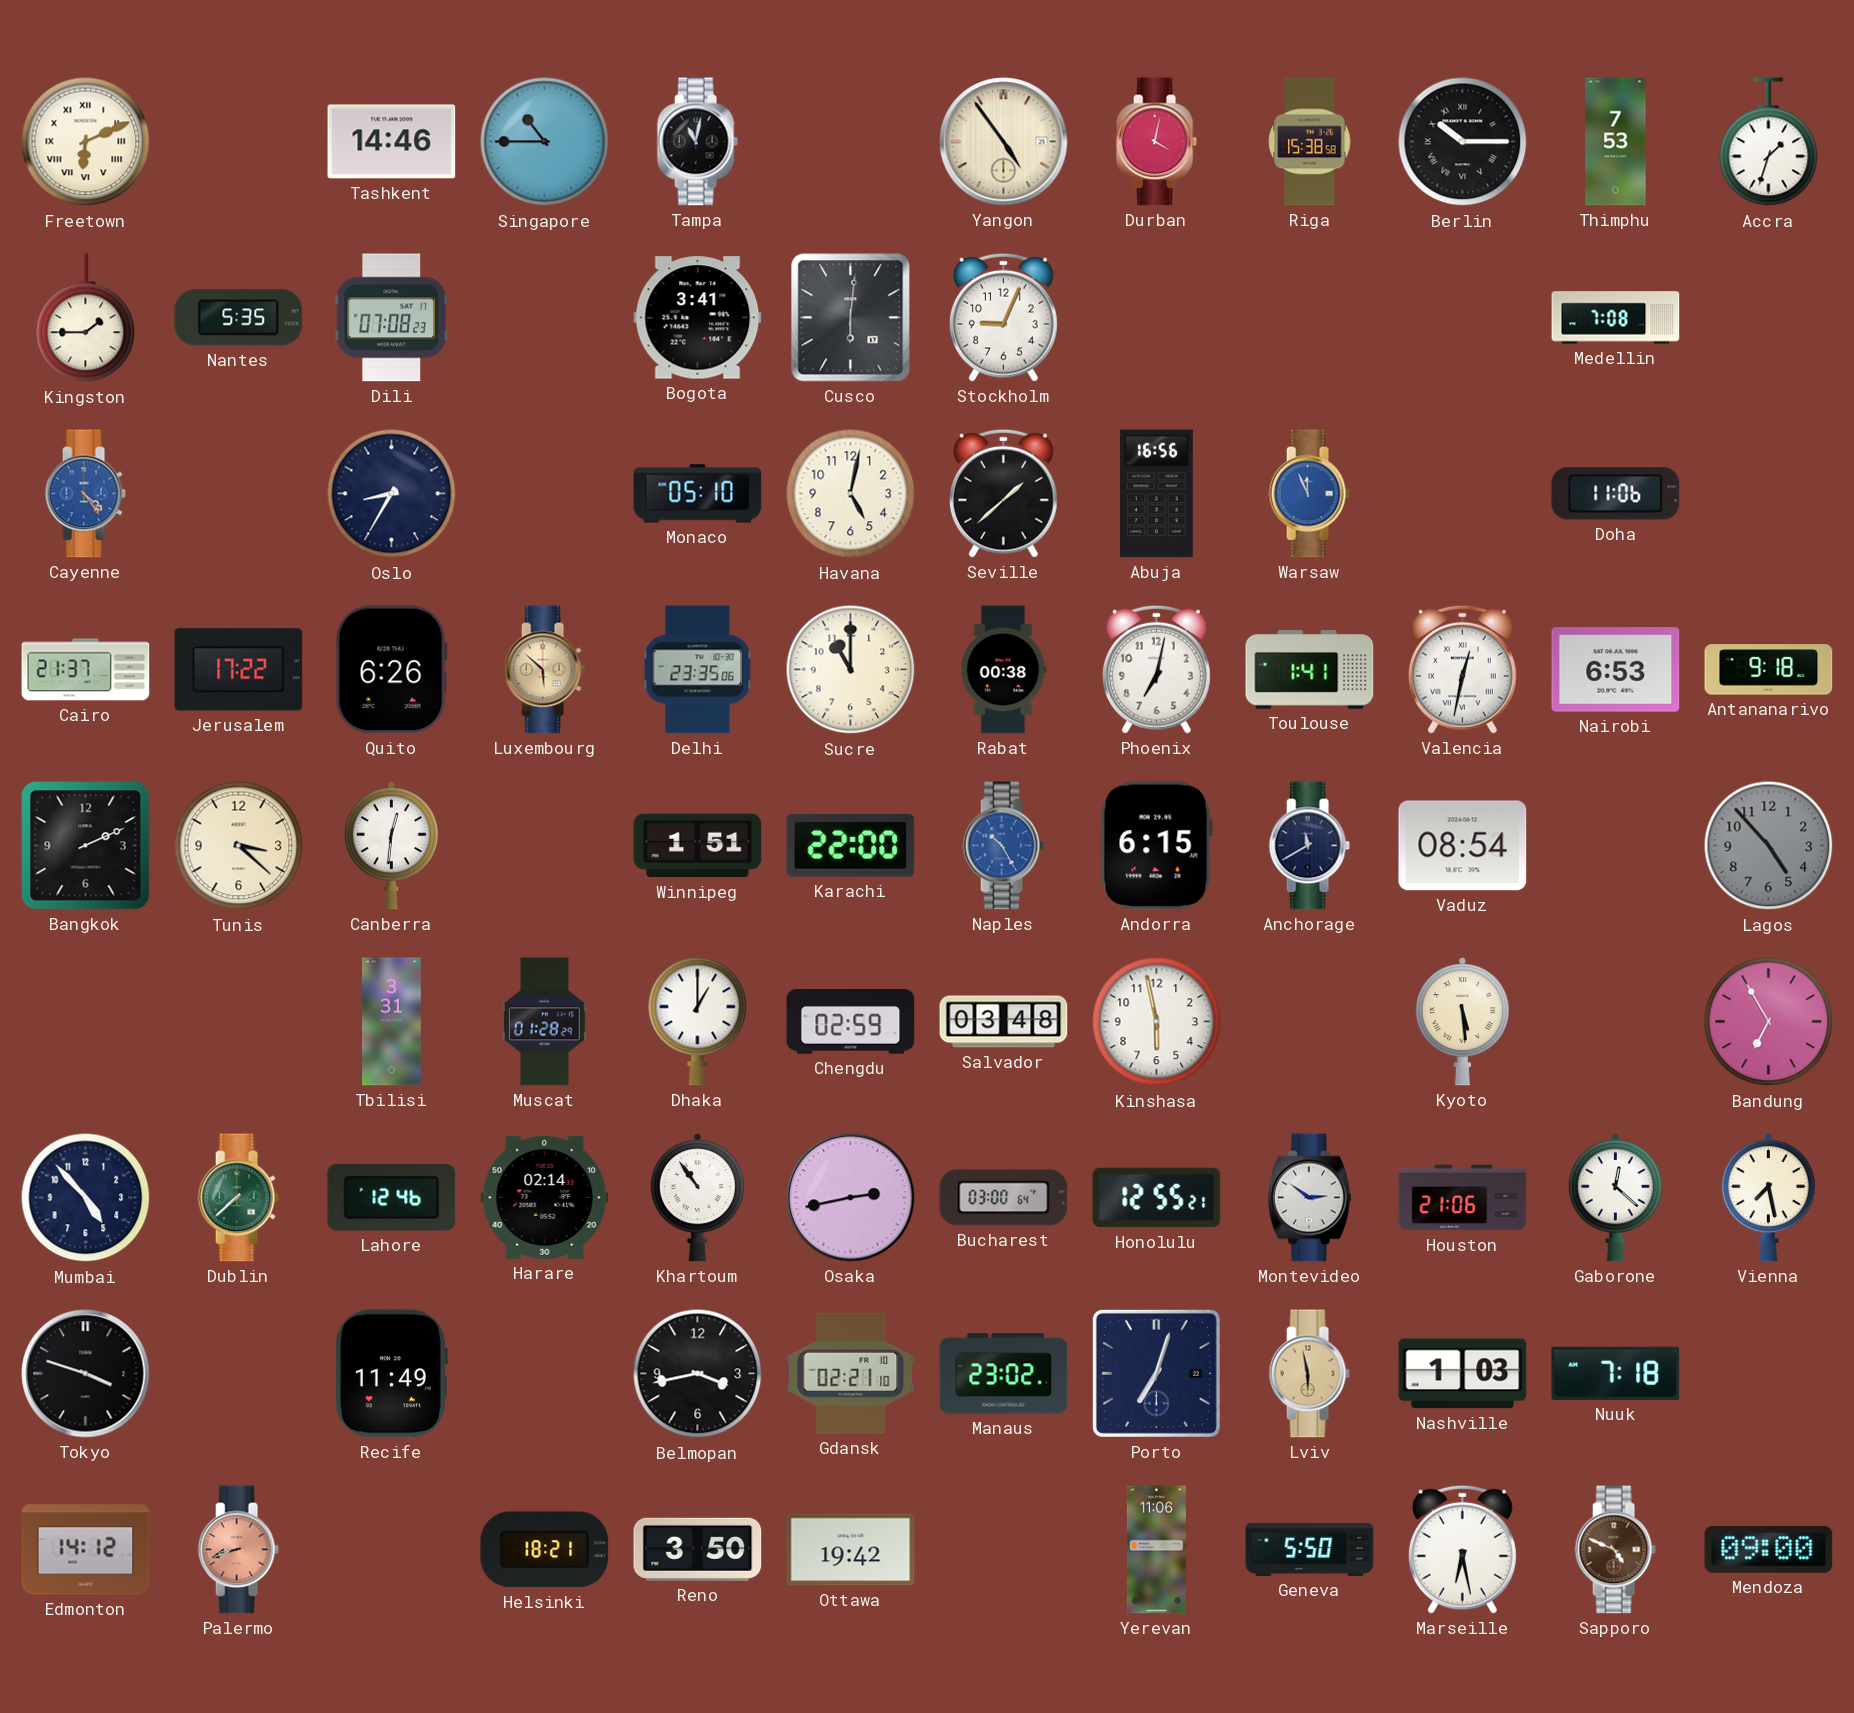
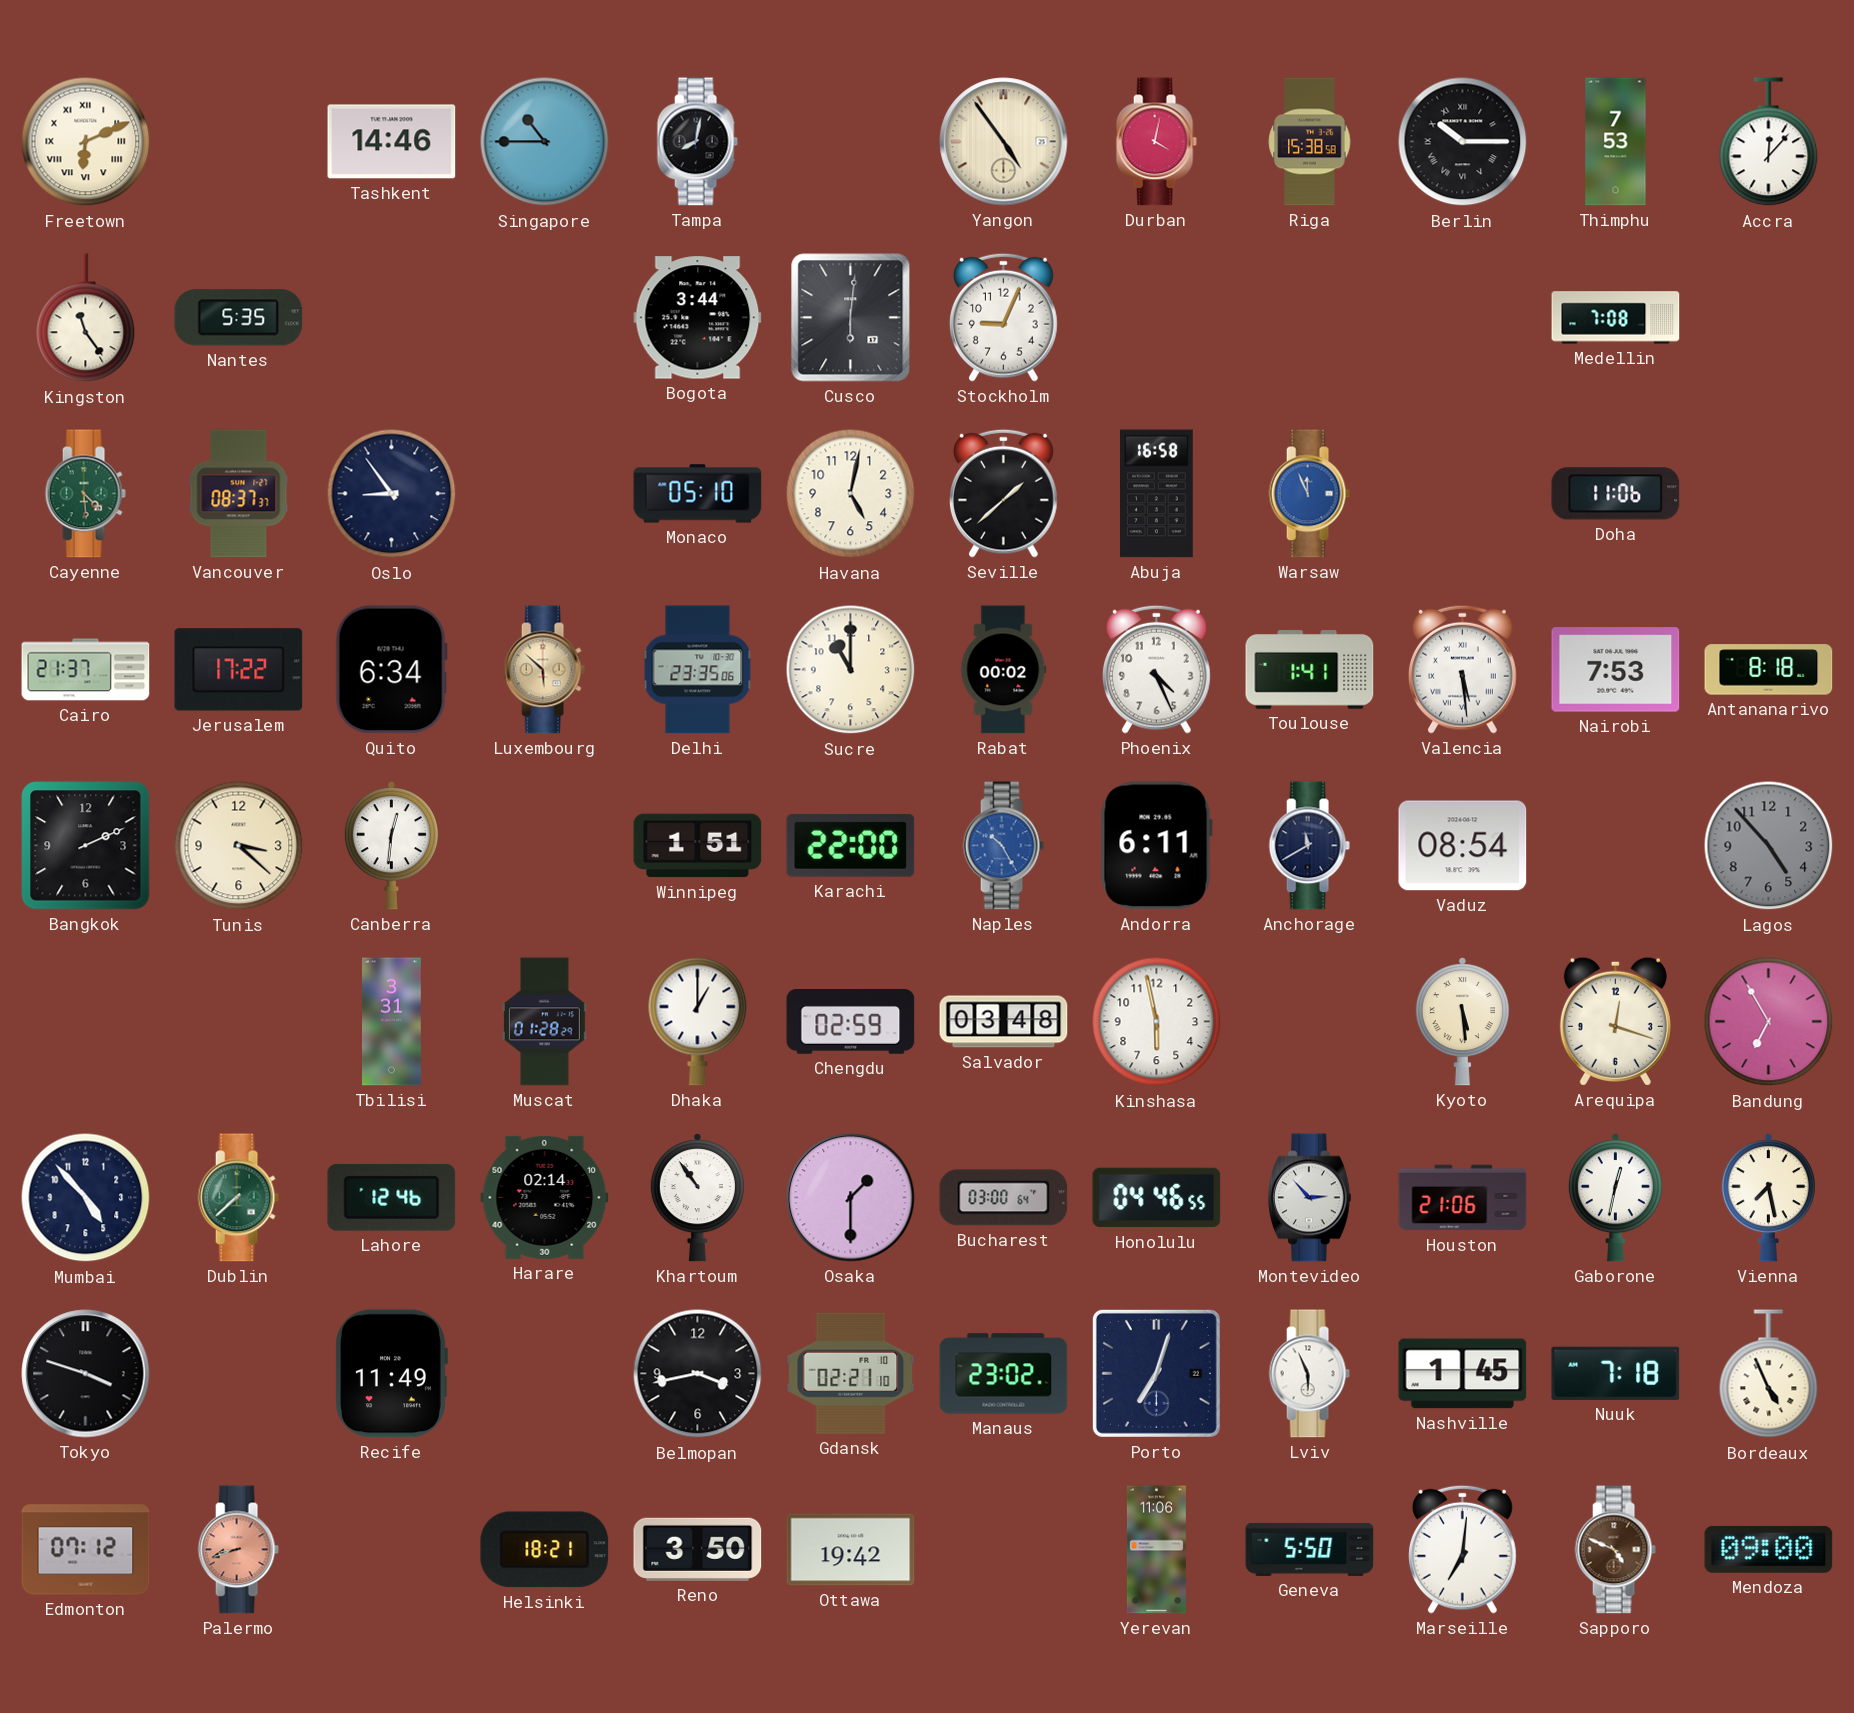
Tampa: 11:02 -> 8:02
Accra: 1:33 -> 12:07
Kingston: 1:45 -> 11:24
Dili: 07:08 -> none
Bogota: 3:41 -> 3:44
Cayenne: 4:24 -> 4:29
Cayenne dial: blue -> green
Vancouver: none -> 08:37
Oslo: 8:35 -> 8:54
Abuja: 16:56 -> 16:58
Quito: 6:26 -> 6:34
Rabat: 00:38 -> 00:02
Phoenix: 7:02 -> 4:26
Valencia: 12:32 -> 5:29
Nairobi: 6:53 -> 7:53
Antananarivo: 9:18 -> 8:18
Andorra: 6:15 -> 6:11
Arequipa: none -> 12:18
Osaka: 2:43 -> 1:30
Honolulu: 12:55 -> 04:46
Montevideo: 2:51 -> 2:53
Gaborone: 12:22 -> 12:32
Lviv: 5:58 -> 5:56
Lviv dial: champagne -> white
Nashville: 1:03 -> 1:45
Bordeaux: none -> 4:56
Edmonton: 14:12 -> 07:12
Marseille: 6:28 -> 7:01
